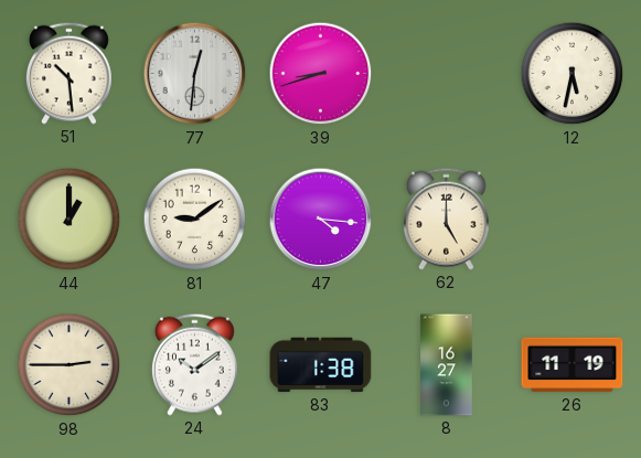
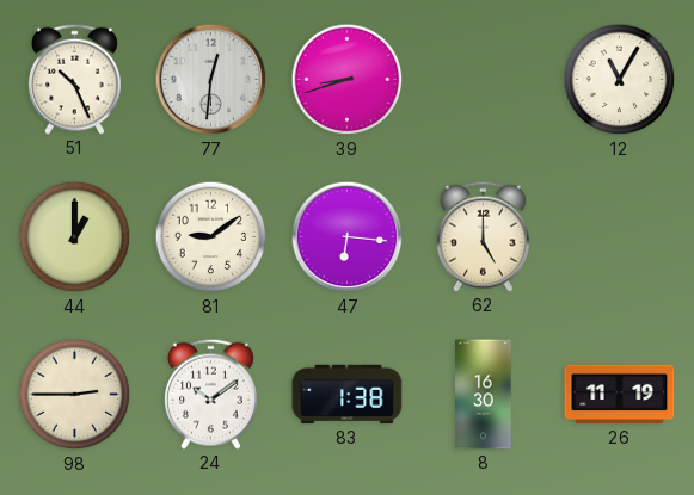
51: 10:29 -> 10:26
12: 5:32 -> 11:05
47: 4:16 -> 6:16
8: 16:27 -> 16:30
